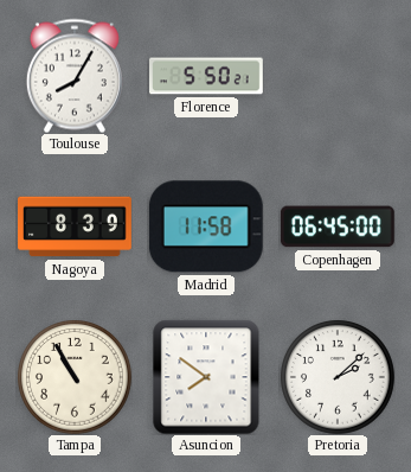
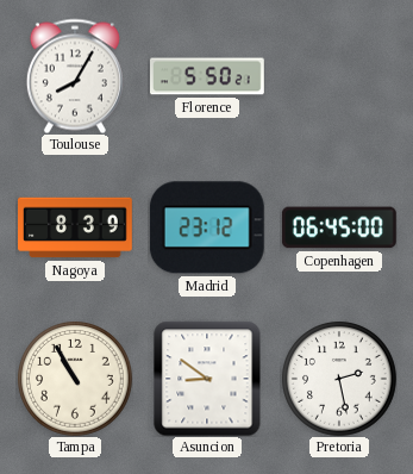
Madrid: 11:58 -> 23:12
Asuncion: 7:51 -> 8:51
Pretoria: 2:08 -> 2:28
